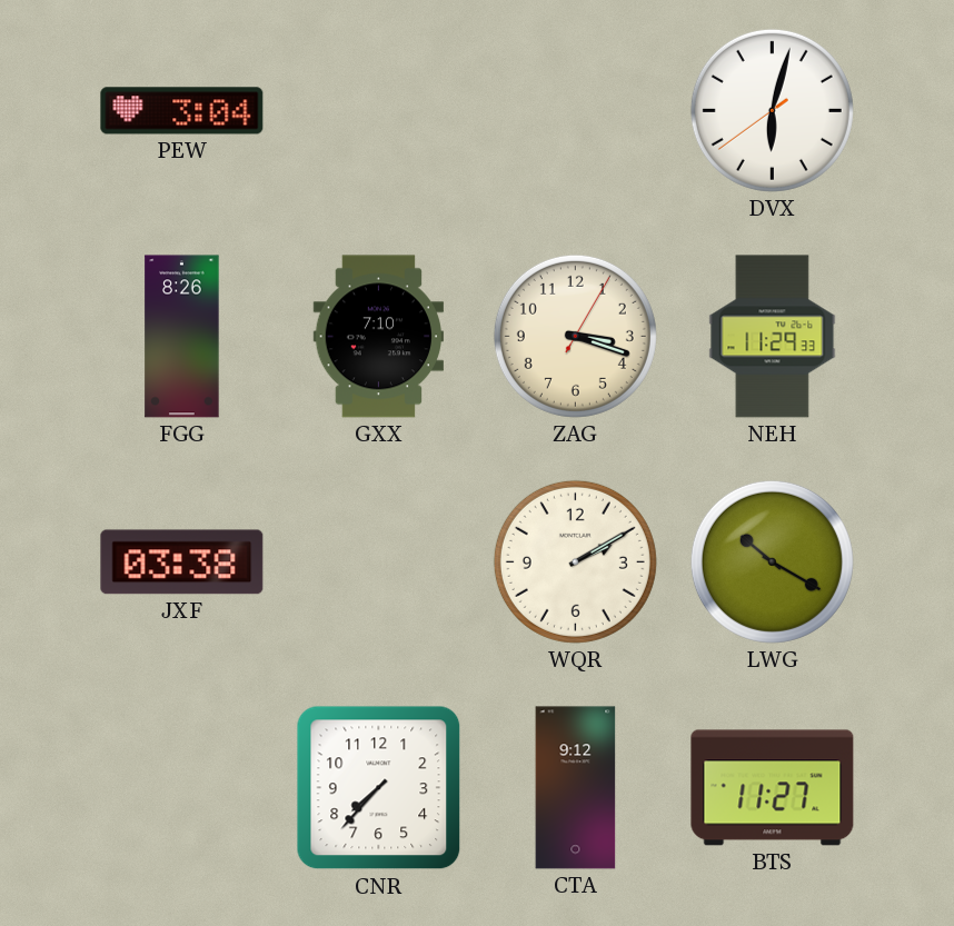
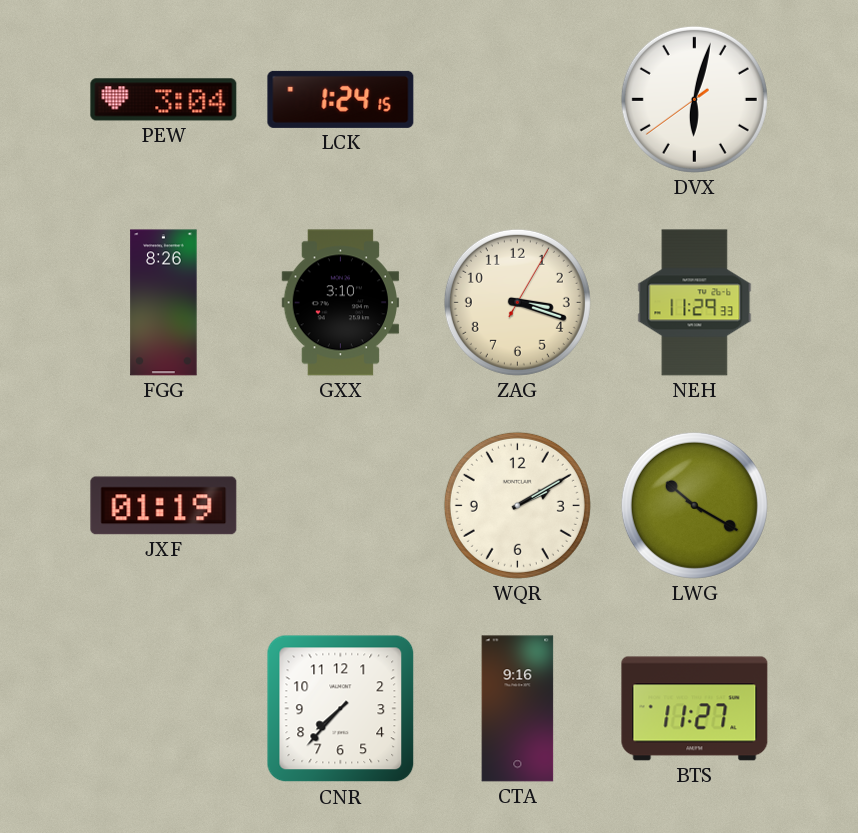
LCK: none -> 1:24
GXX: 7:10 -> 3:10
JXF: 03:38 -> 01:19
CTA: 9:12 -> 9:16
